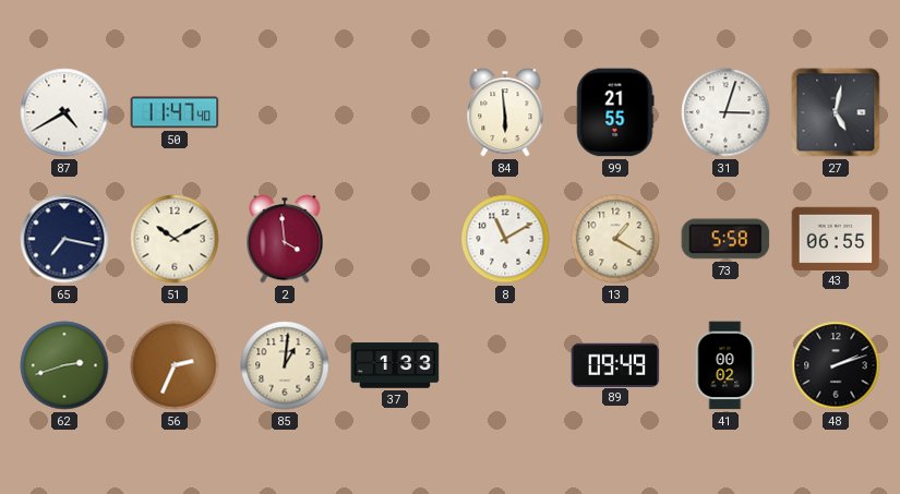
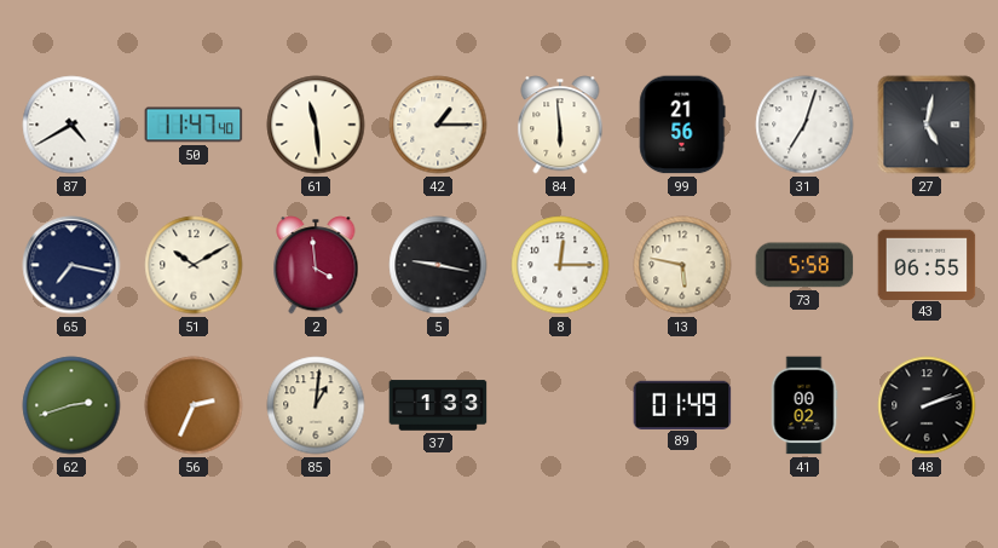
61: none -> 11:29
42: none -> 1:15
99: 21:55 -> 21:56
31: 3:03 -> 7:03
5: none -> 9:17
8: 11:10 -> 12:15
13: 1:20 -> 5:47
89: 09:49 -> 01:49
